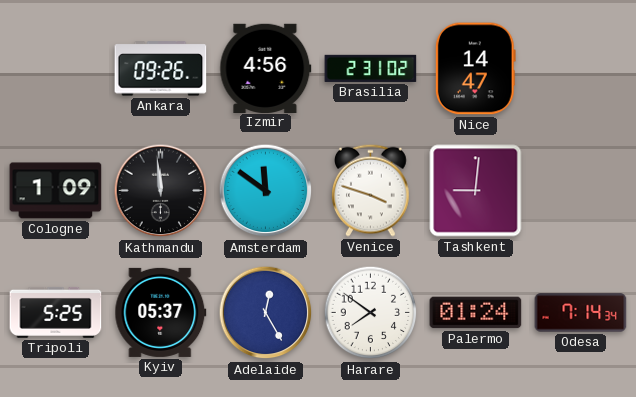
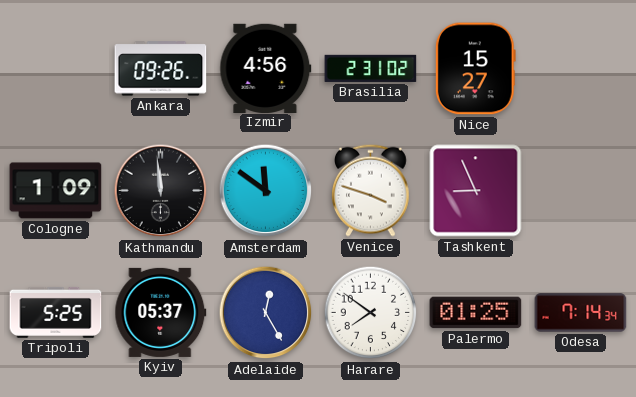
Nice: 14:47 -> 15:27
Tashkent: 9:01 -> 8:56
Palermo: 01:24 -> 01:25
